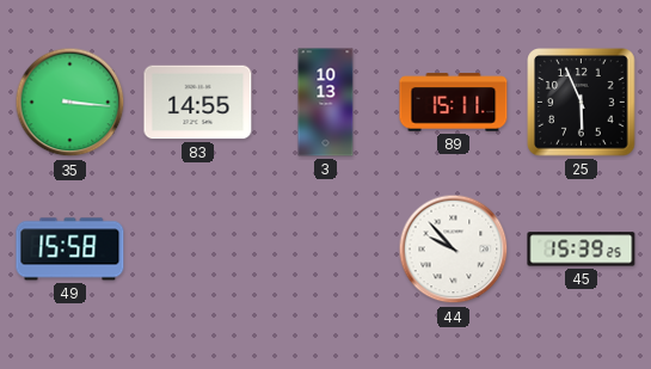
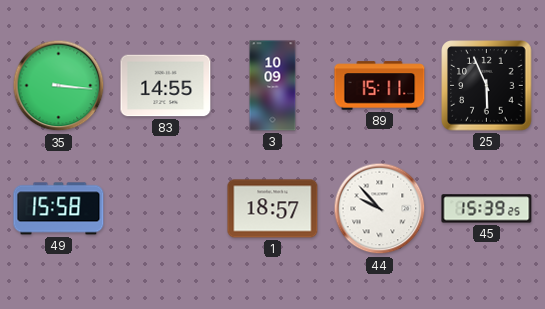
3: 10:13 -> 10:09
1: none -> 18:57
